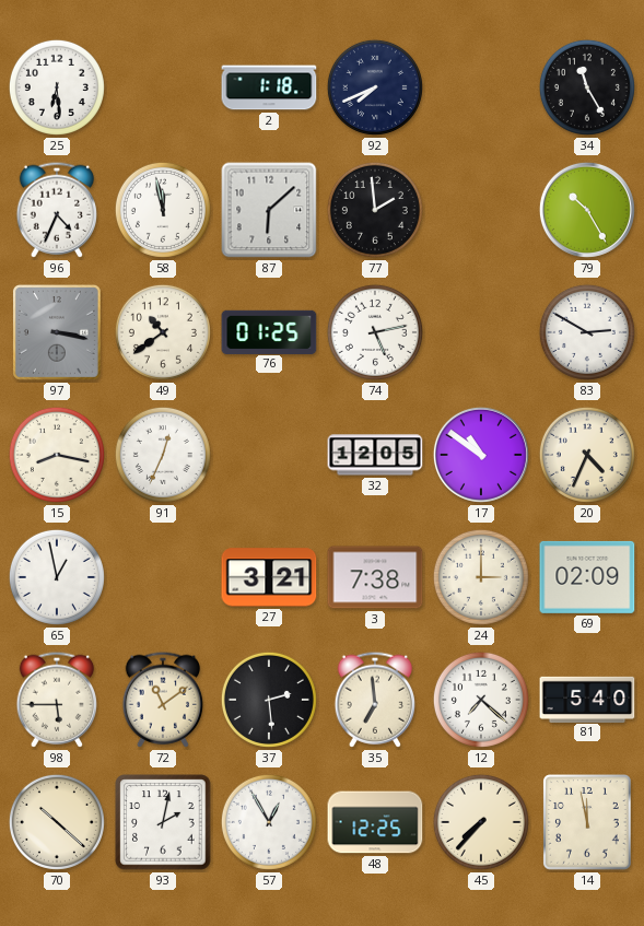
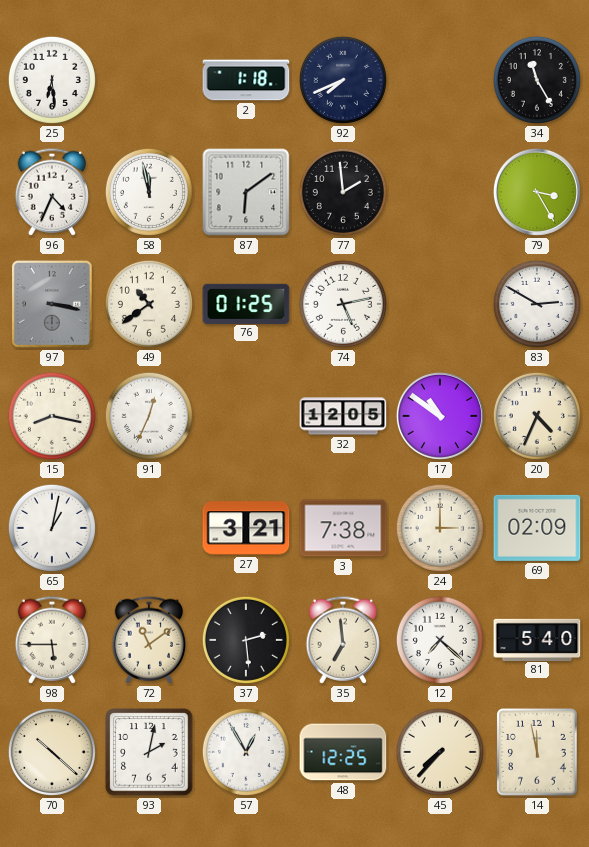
87: 6:08 -> 6:09
79: 10:25 -> 3:25
65: 12:58 -> 1:02
